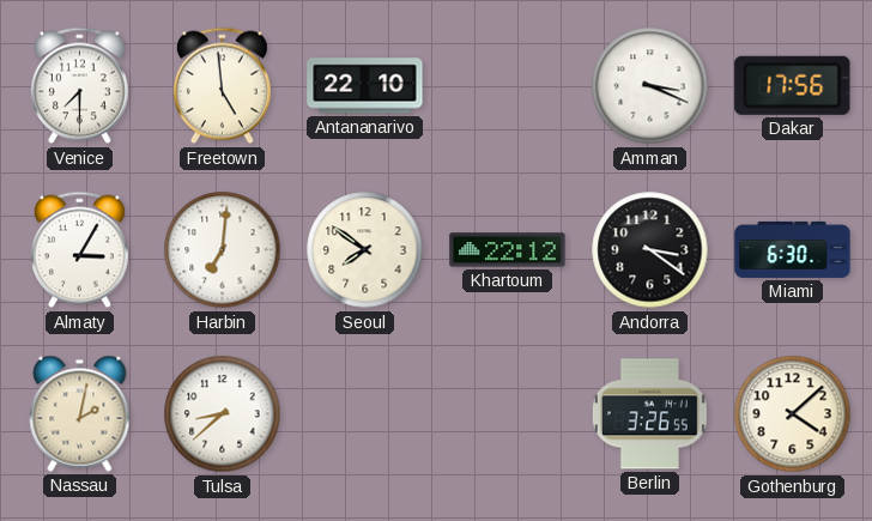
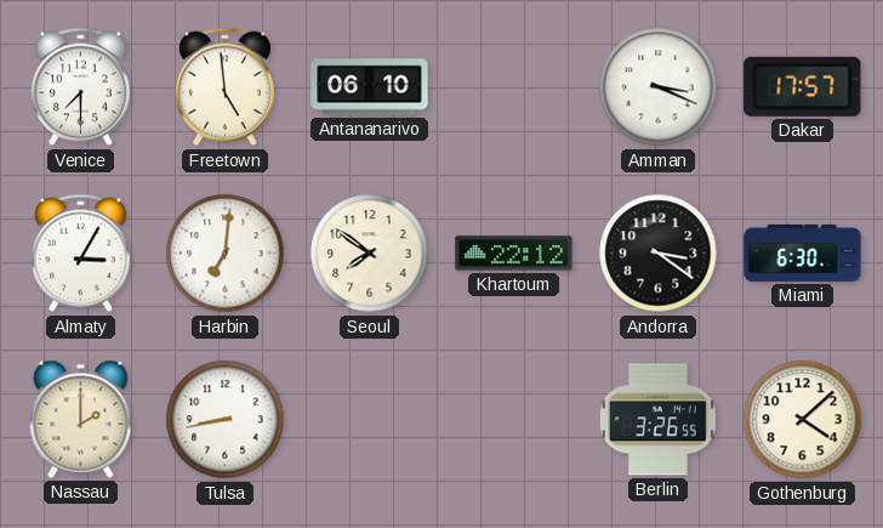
Antananarivo: 22:10 -> 06:10
Dakar: 17:56 -> 17:57
Nassau: 2:02 -> 2:00
Tulsa: 8:38 -> 8:43
